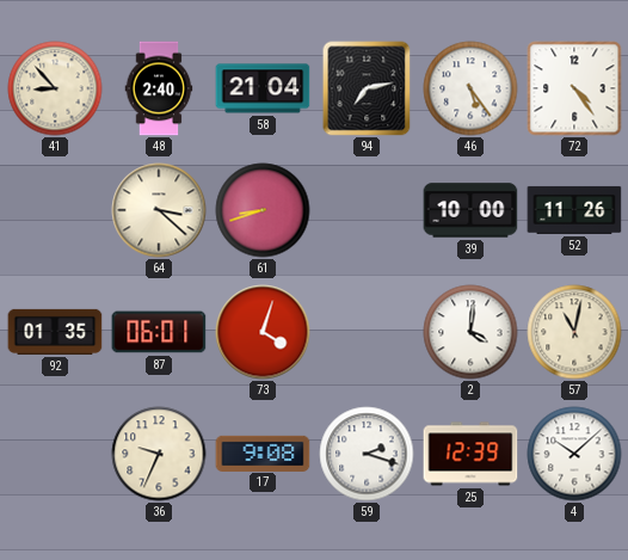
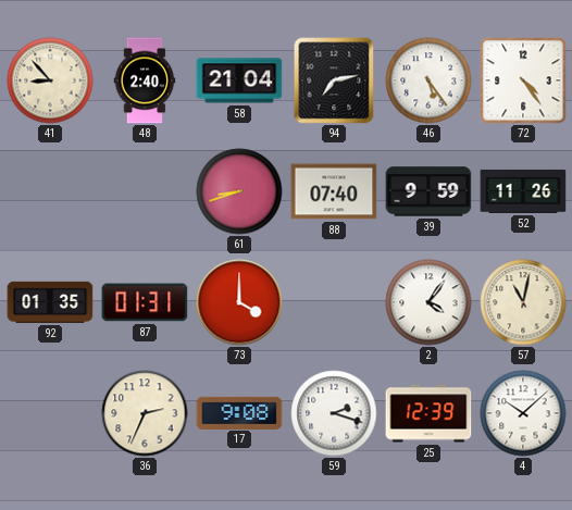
64: 3:22 -> none
88: none -> 07:40
39: 10:00 -> 9:59
87: 06:01 -> 01:31
73: 4:03 -> 4:00
2: 4:01 -> 4:06
36: 9:34 -> 2:34
